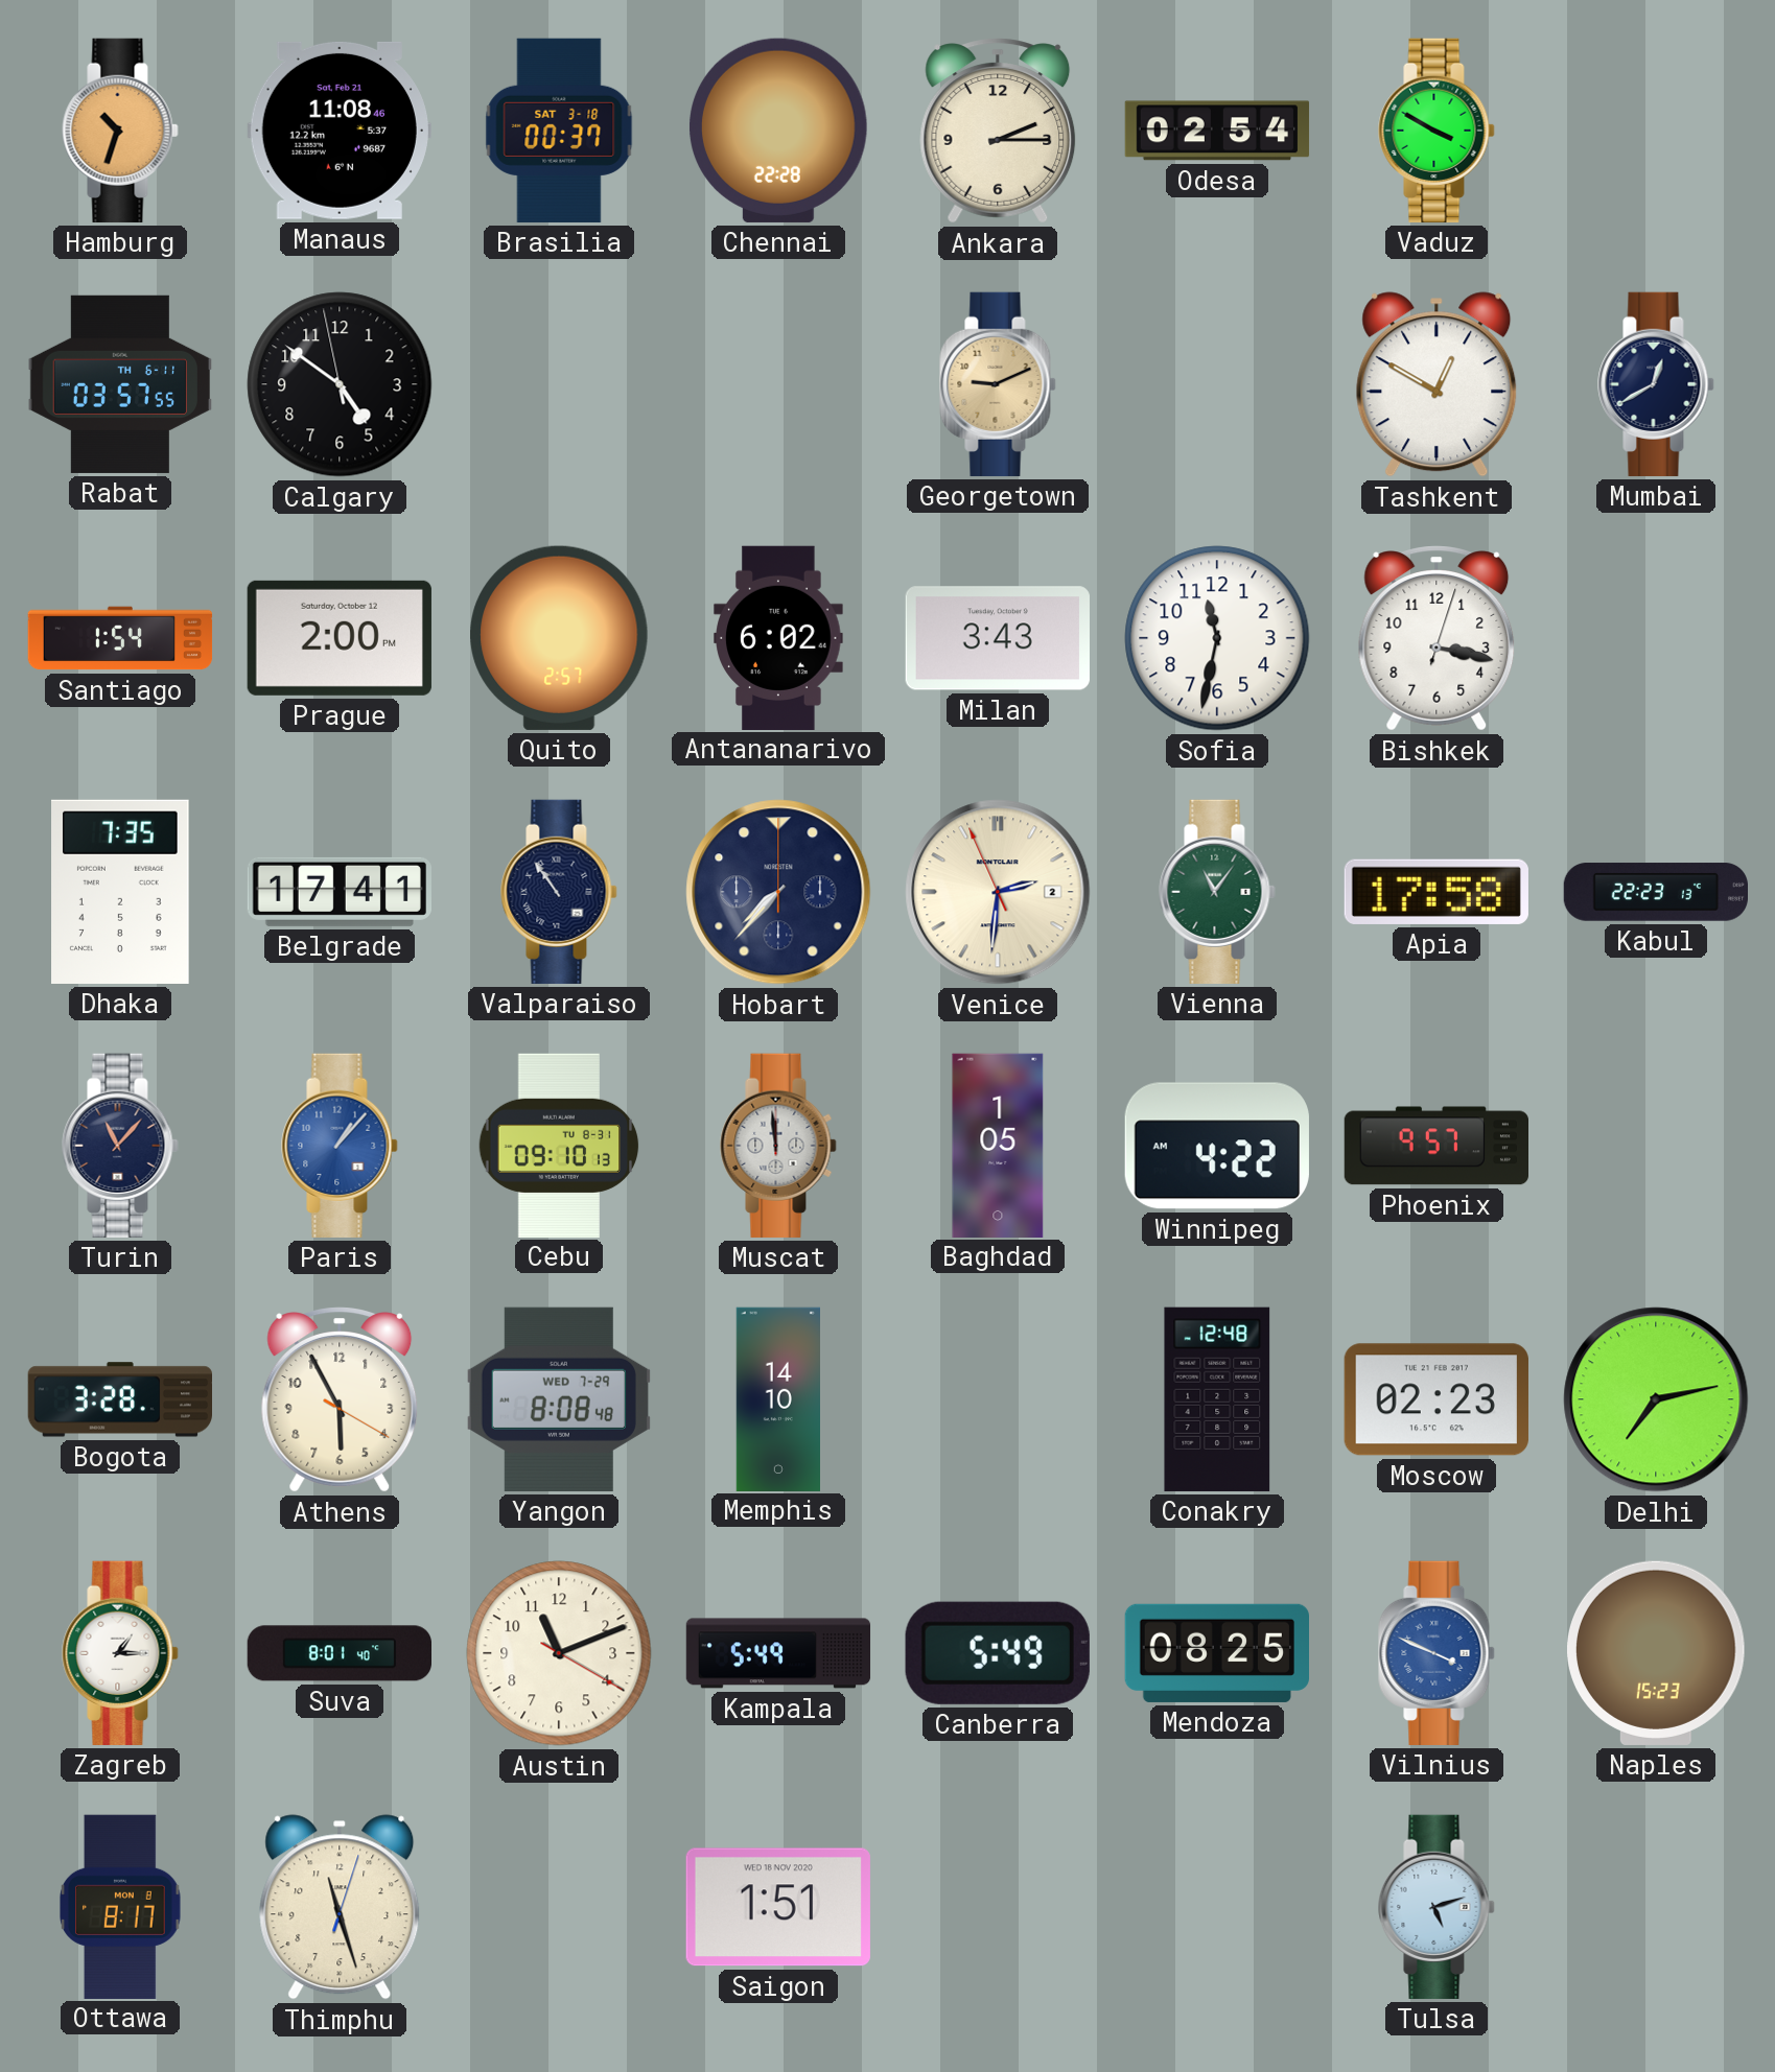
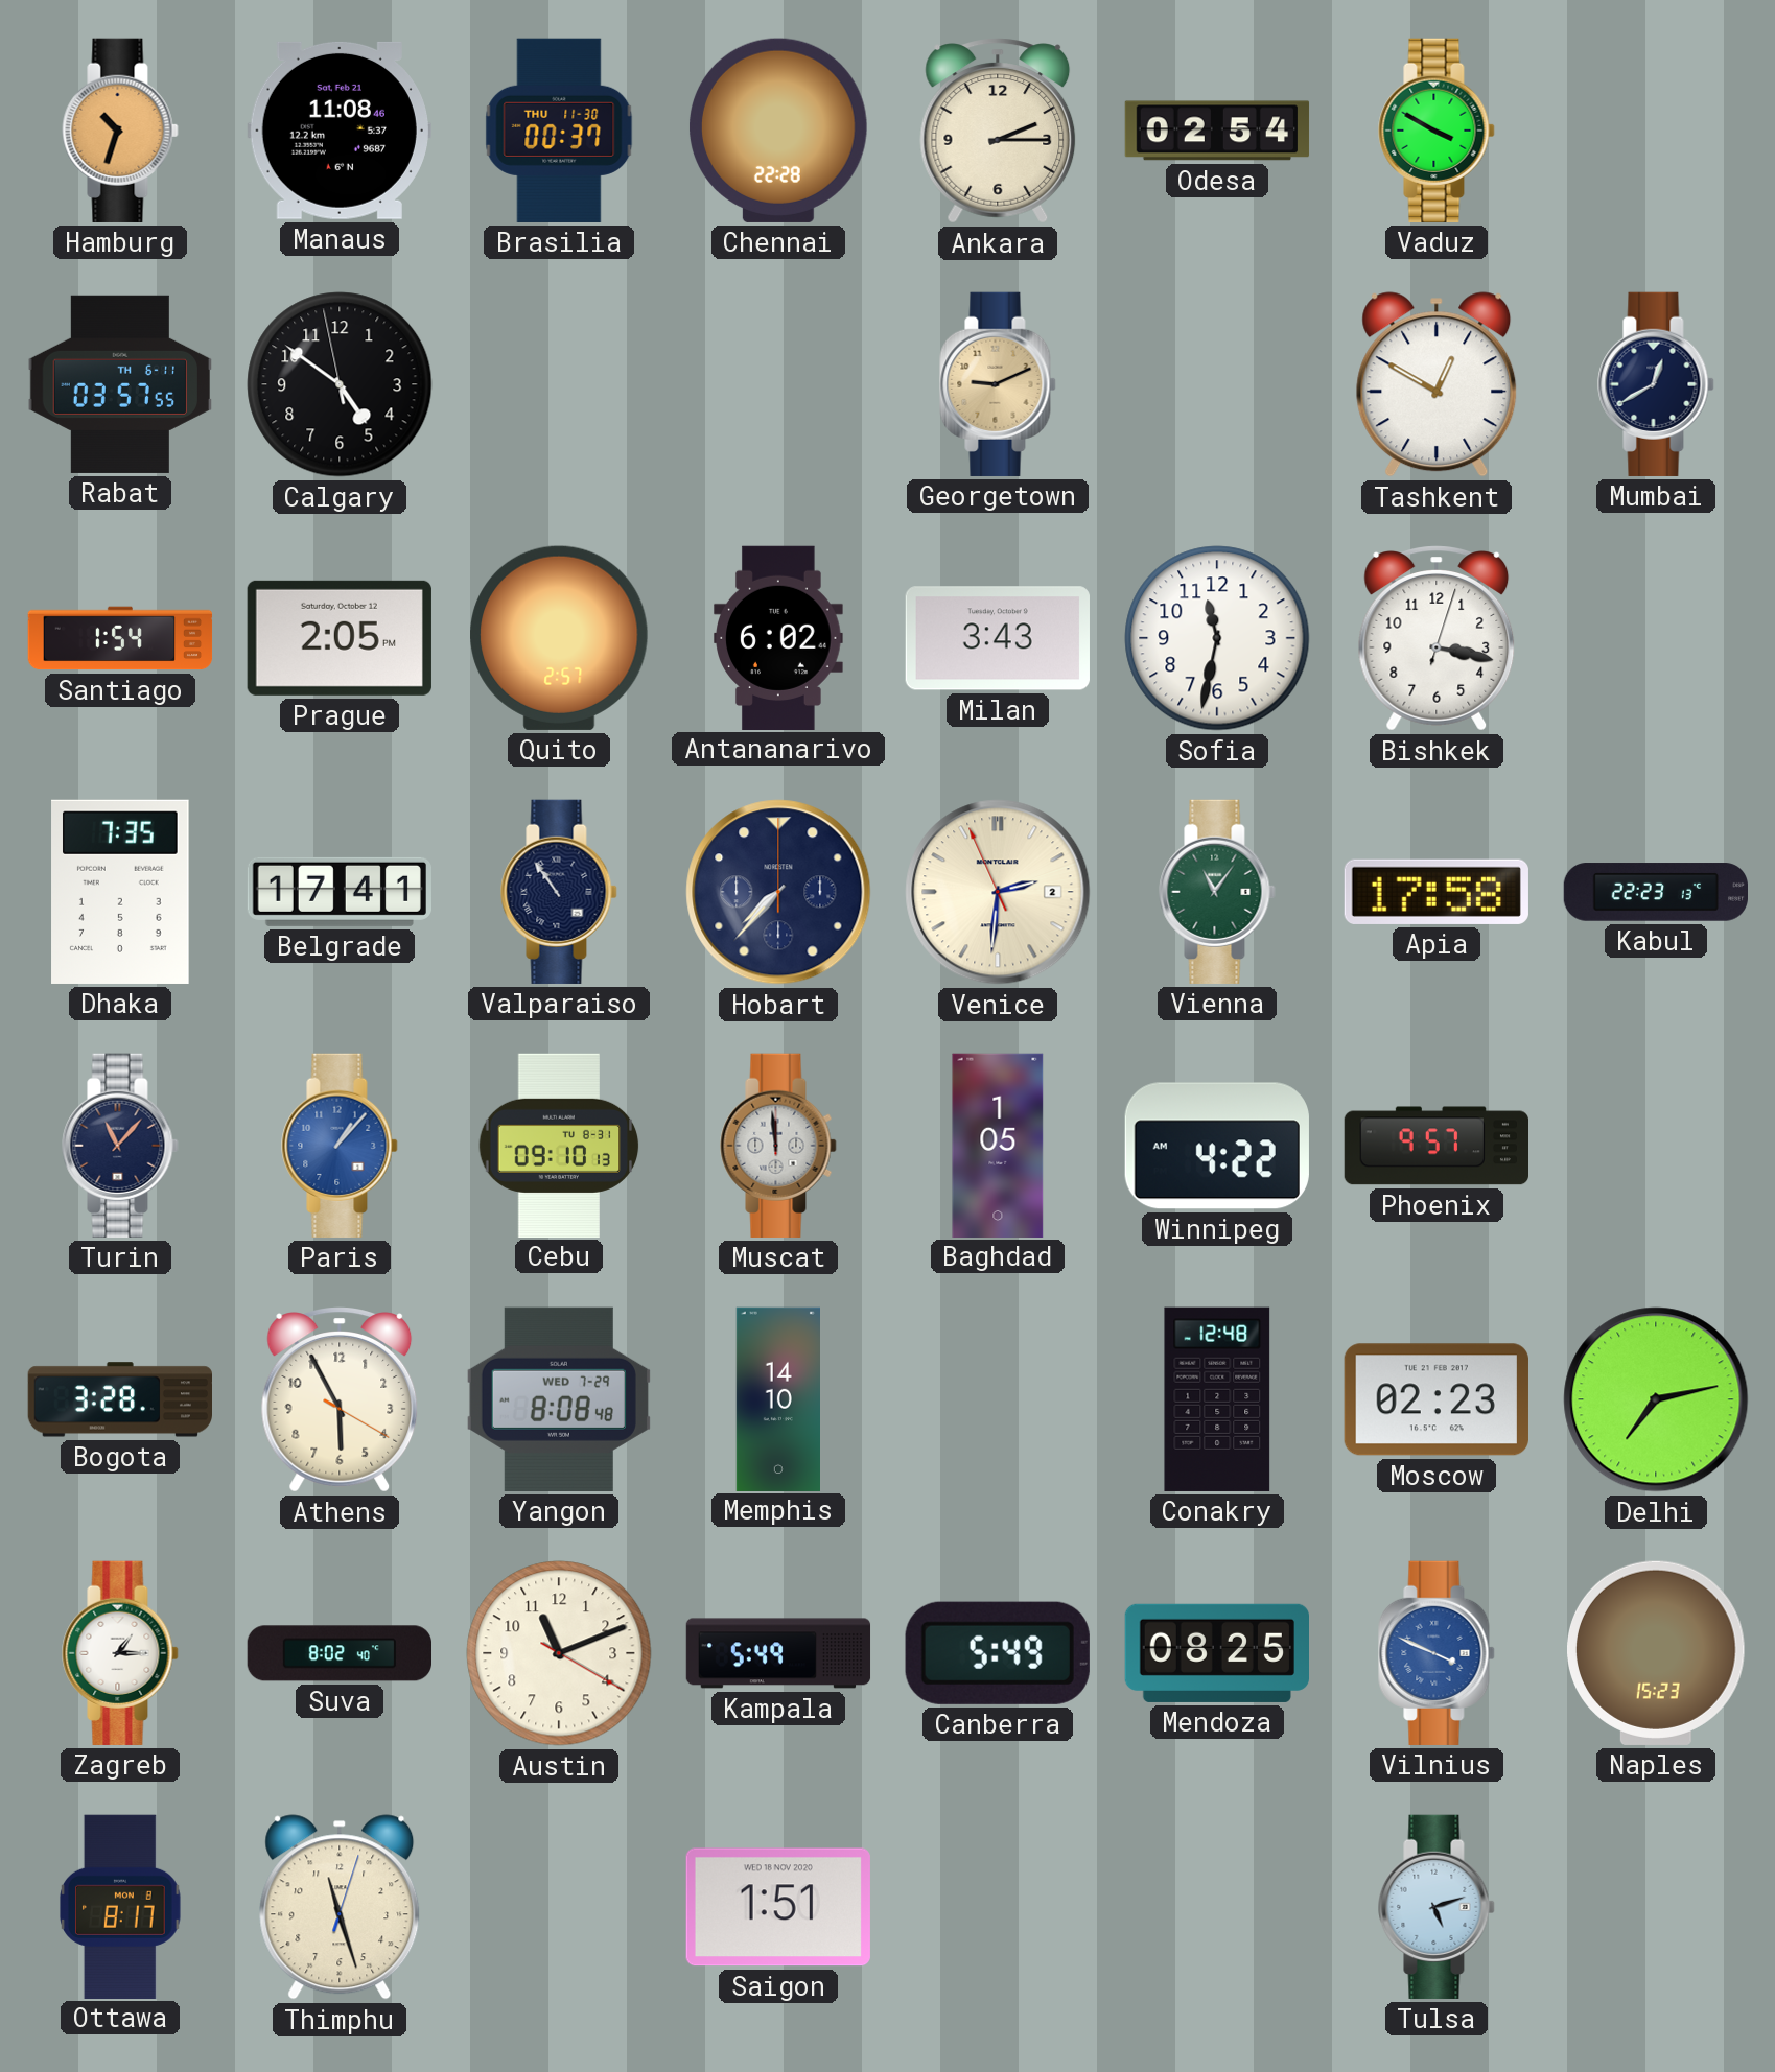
Brasilia date: SAT 3-18 -> THU 11-30
Prague: 2:00 -> 2:05
Suva: 8:01 -> 8:02
